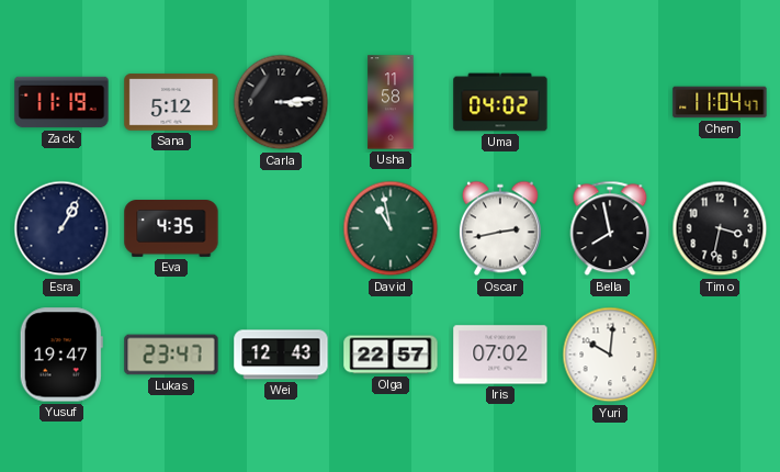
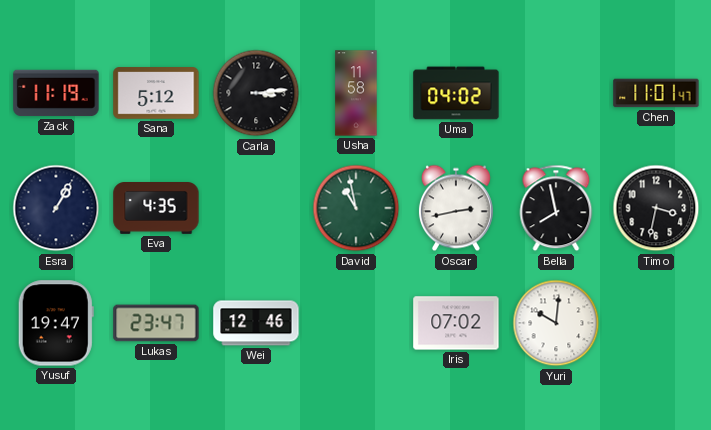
Chen: 11:04 -> 11:01
Wei: 12:43 -> 12:46
Olga: 22:57 -> none
